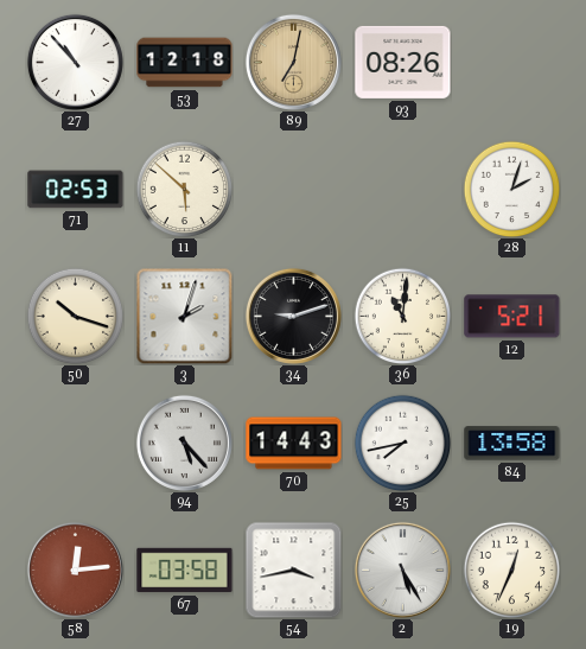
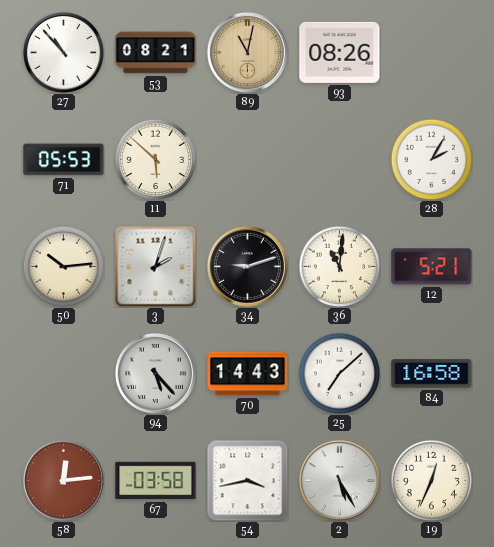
53: 12:18 -> 08:21
89: 7:02 -> 11:02
71: 02:53 -> 05:53
28: 2:03 -> 2:05
50: 10:18 -> 10:14
25: 7:43 -> 7:08
84: 13:58 -> 16:58
